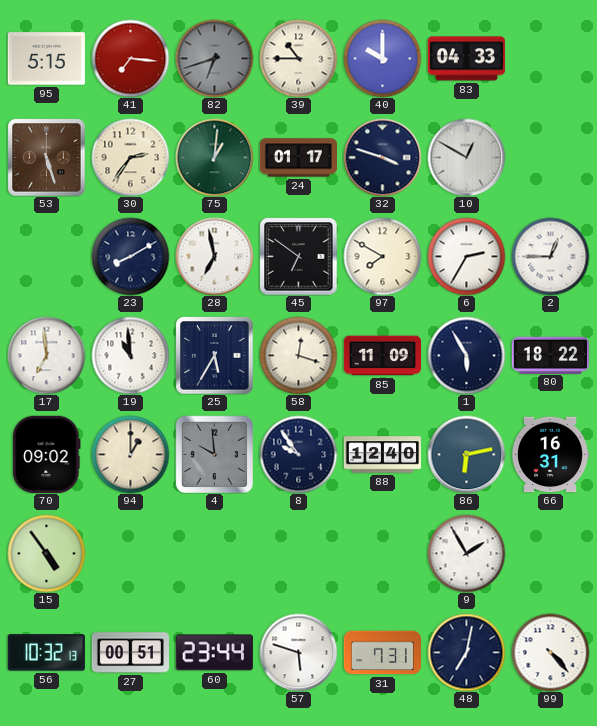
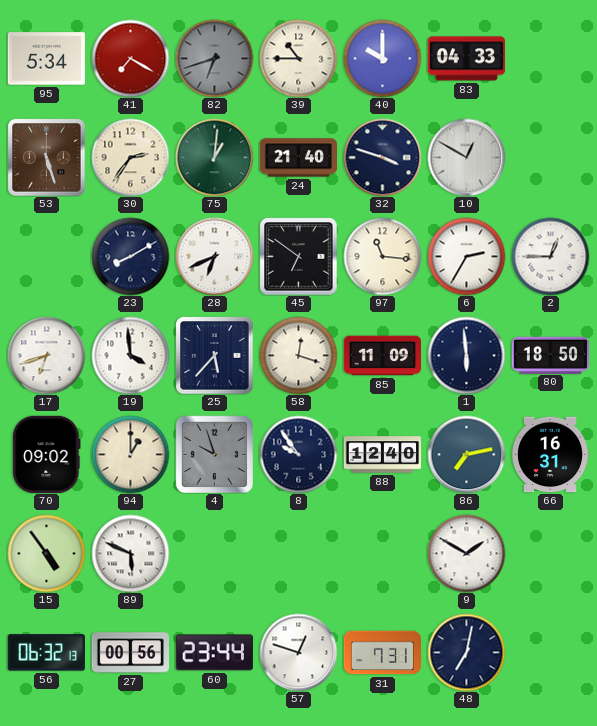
95: 5:15 -> 5:34
41: 7:16 -> 7:20
24: 01:17 -> 21:40
28: 6:58 -> 6:41
97: 7:50 -> 11:16
17: 6:59 -> 6:42
19: 10:59 -> 3:59
25: 5:35 -> 5:37
1: 5:55 -> 5:59
80: 18:22 -> 18:50
4: 9:59 -> 9:57
86: 6:13 -> 7:13
89: none -> 5:49
9: 1:55 -> 1:50
56: 10:32 -> 06:32
27: 00:51 -> 00:56
57: 5:48 -> 12:48
99: 4:23 -> none
